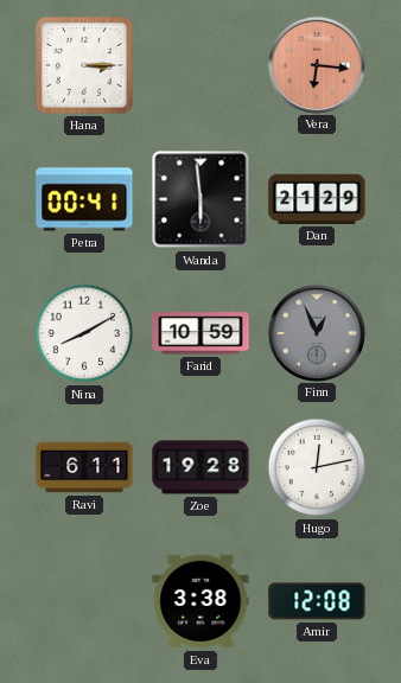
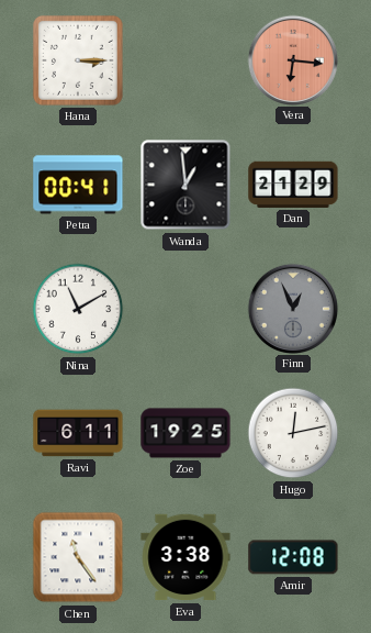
Wanda: 5:59 -> 12:59
Nina: 8:10 -> 11:10
Farid: 10:59 -> none
Zoe: 19:28 -> 19:25
Chen: none -> 11:24
